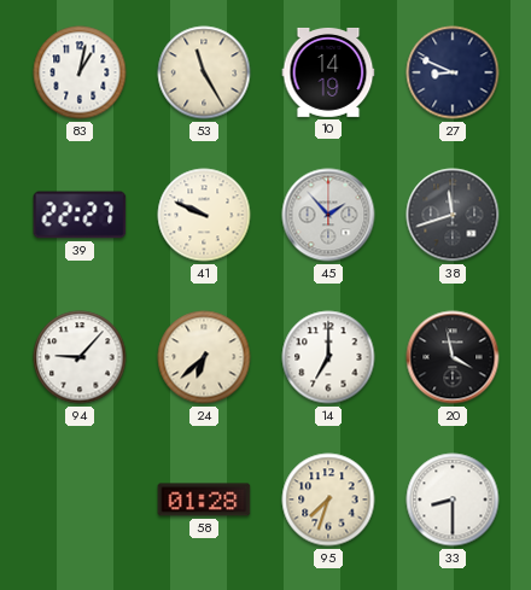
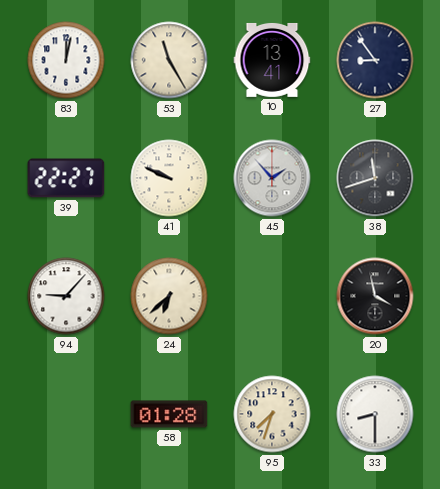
83: 1:02 -> 12:02
10: 14:19 -> 13:41
27: 8:49 -> 8:54
14: 7:00 -> none
